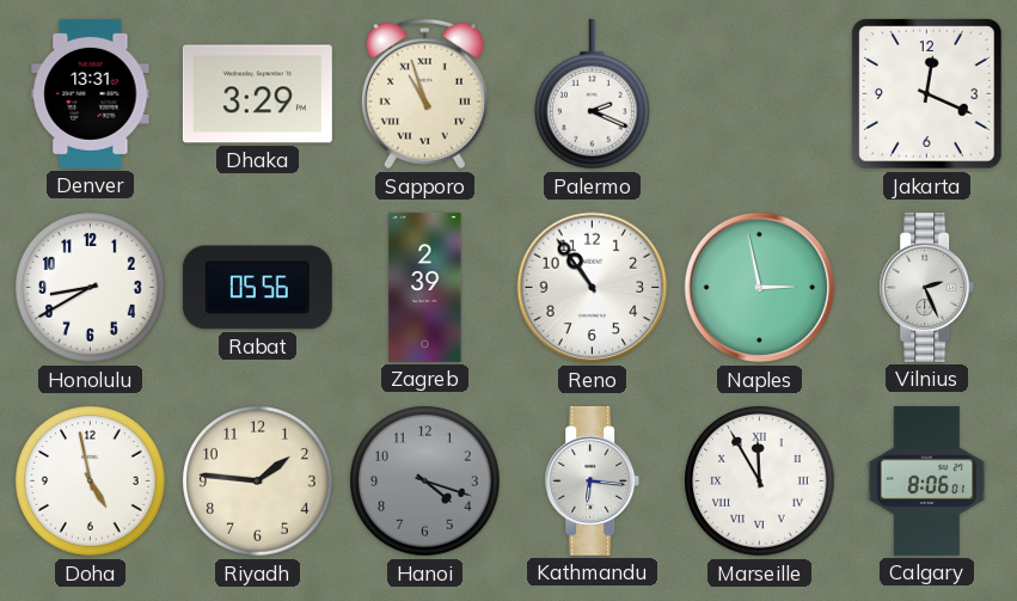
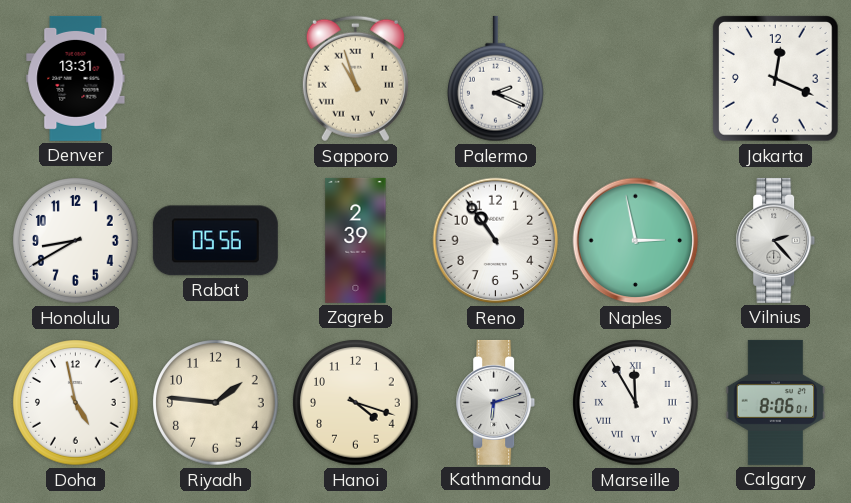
Dhaka: 3:29 -> none
Vilnius: 2:26 -> 2:23
Hanoi dial: grey -> cream
Kathmandu: 6:16 -> 6:12
